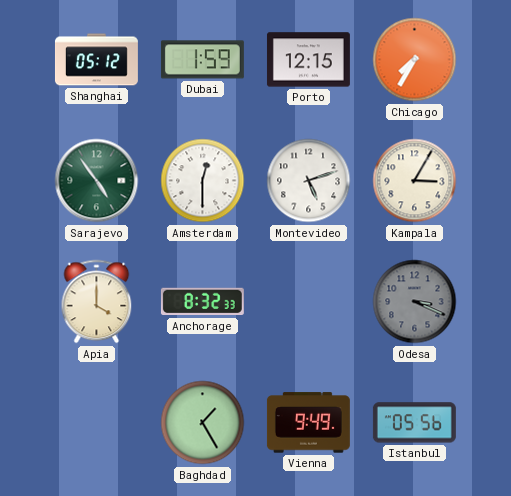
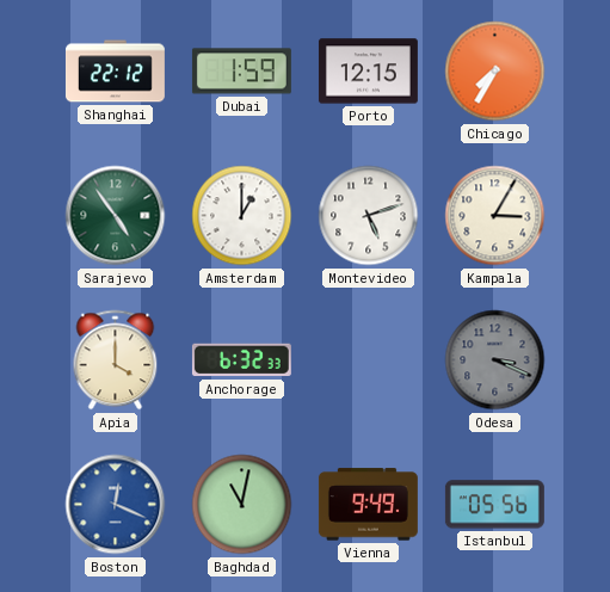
Shanghai: 05:12 -> 22:12
Amsterdam: 12:30 -> 1:00
Anchorage: 8:32 -> 6:32
Boston: none -> 12:19
Baghdad: 1:25 -> 11:02
